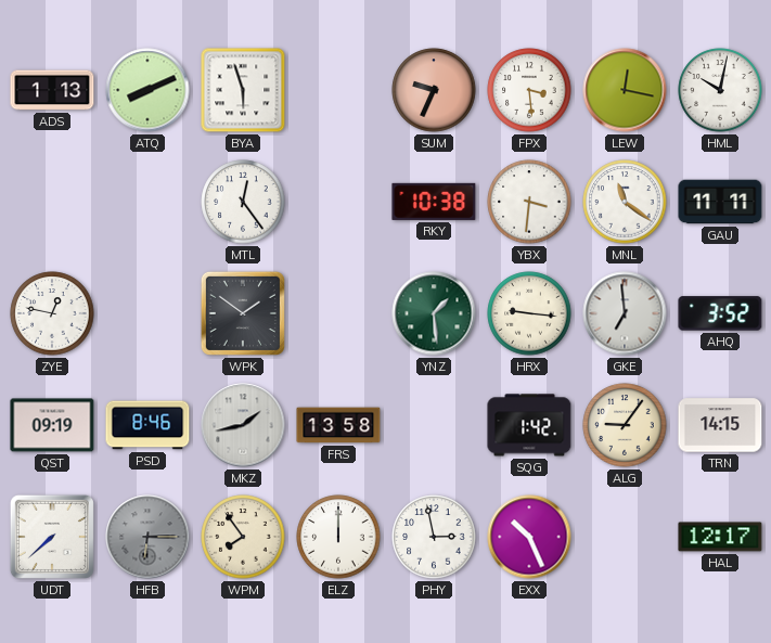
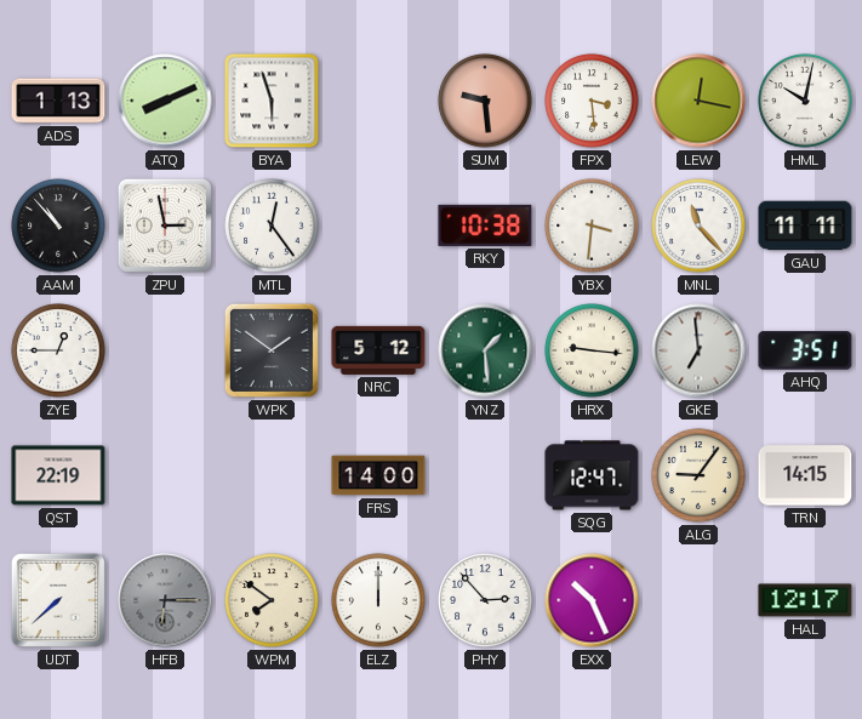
SUM: 9:34 -> 9:29
AAM: none -> 10:53
ZPU: none -> 2:58
MNL: 11:21 -> 11:23
ZYE: 12:47 -> 12:45
NRC: none -> 5:12
AHQ: 3:52 -> 3:51
QST: 09:19 -> 22:19
PSD: 8:46 -> none
MKZ: 1:43 -> none
FRS: 13:58 -> 14:00
SQG: 1:42 -> 12:47
WPM: 7:54 -> 7:51
PHY: 2:58 -> 2:53
